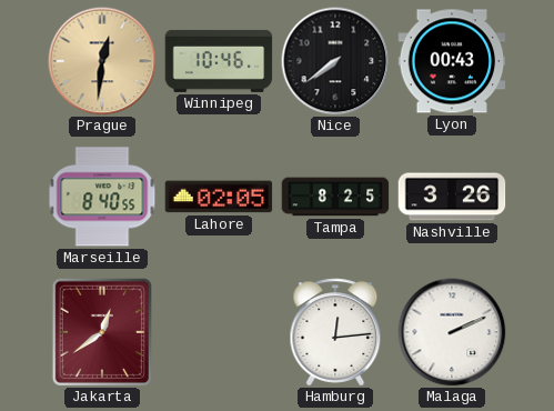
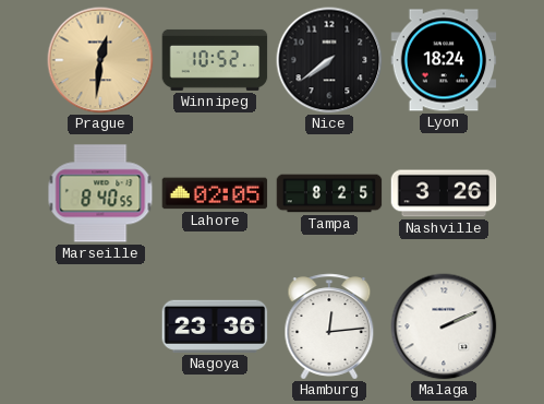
Winnipeg: 10:46 -> 10:52
Lyon: 00:43 -> 18:24
Jakarta: 12:39 -> none
Nagoya: none -> 23:36
